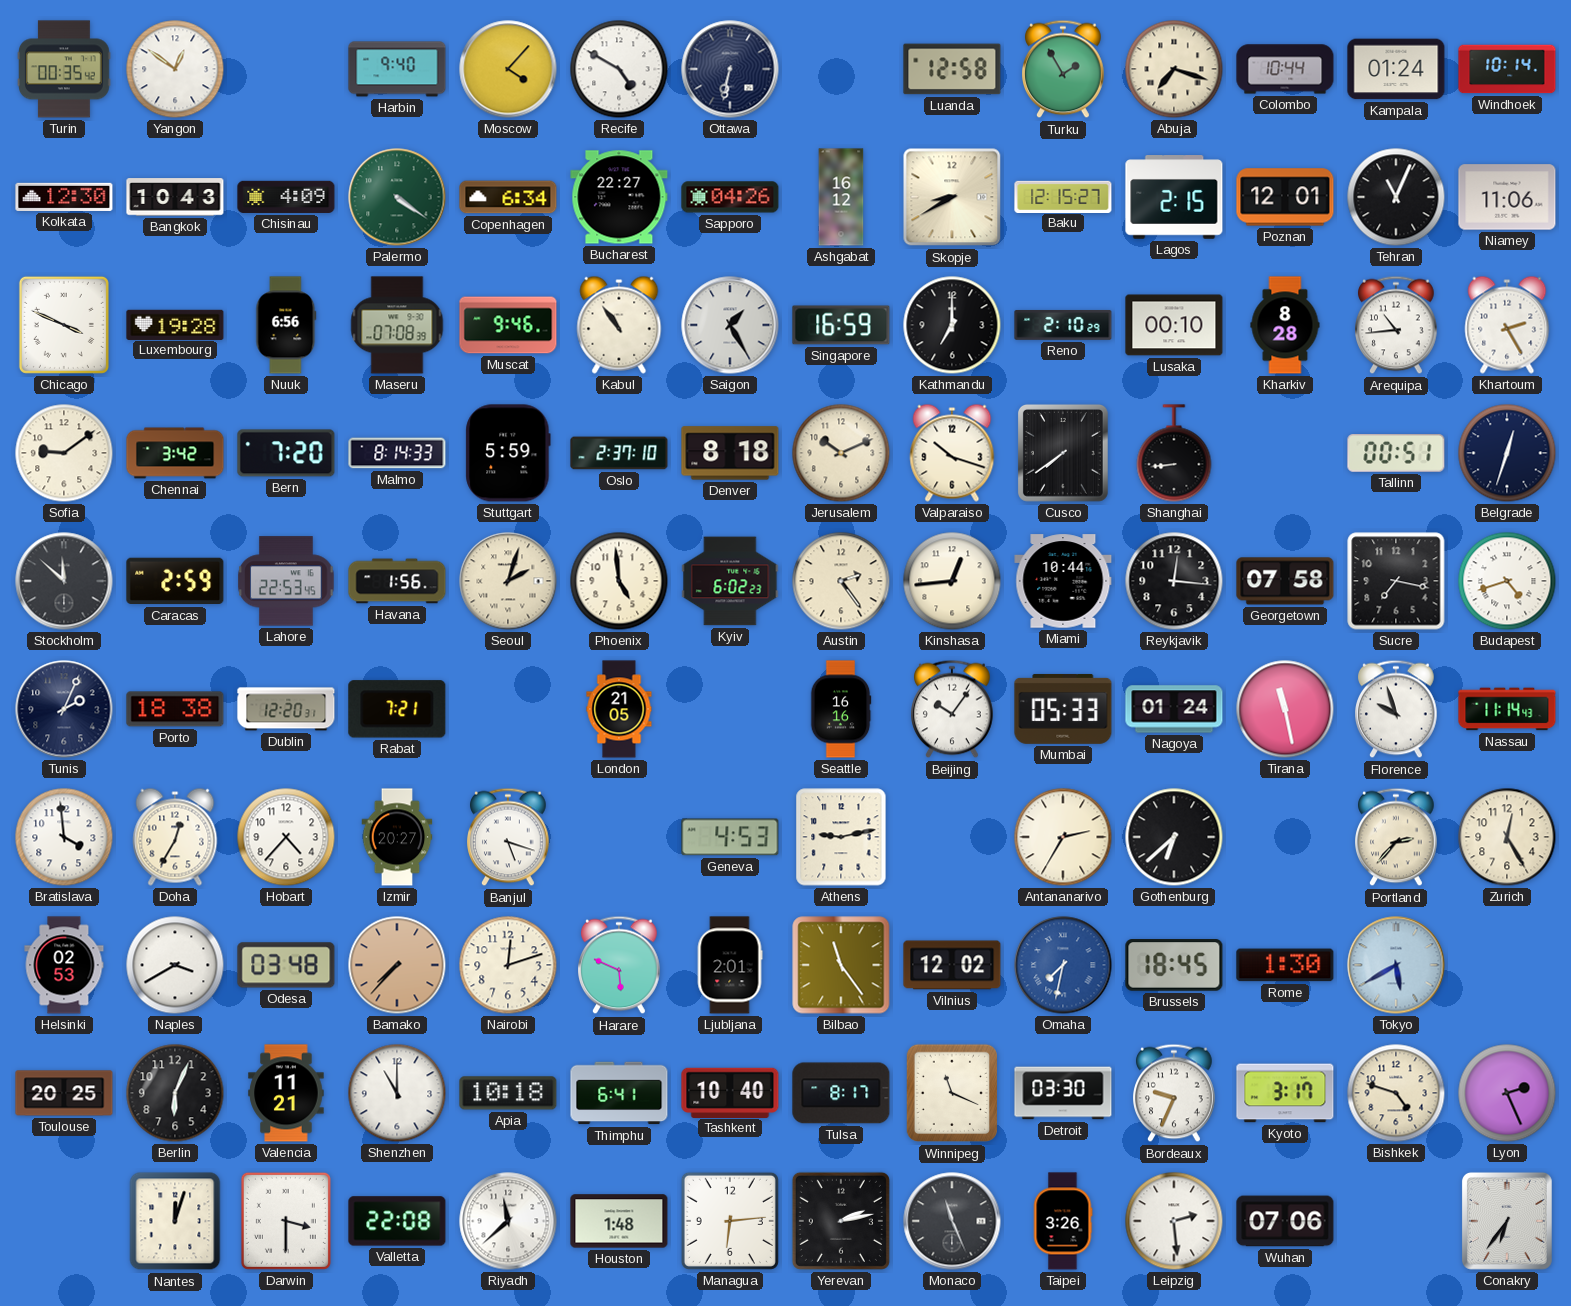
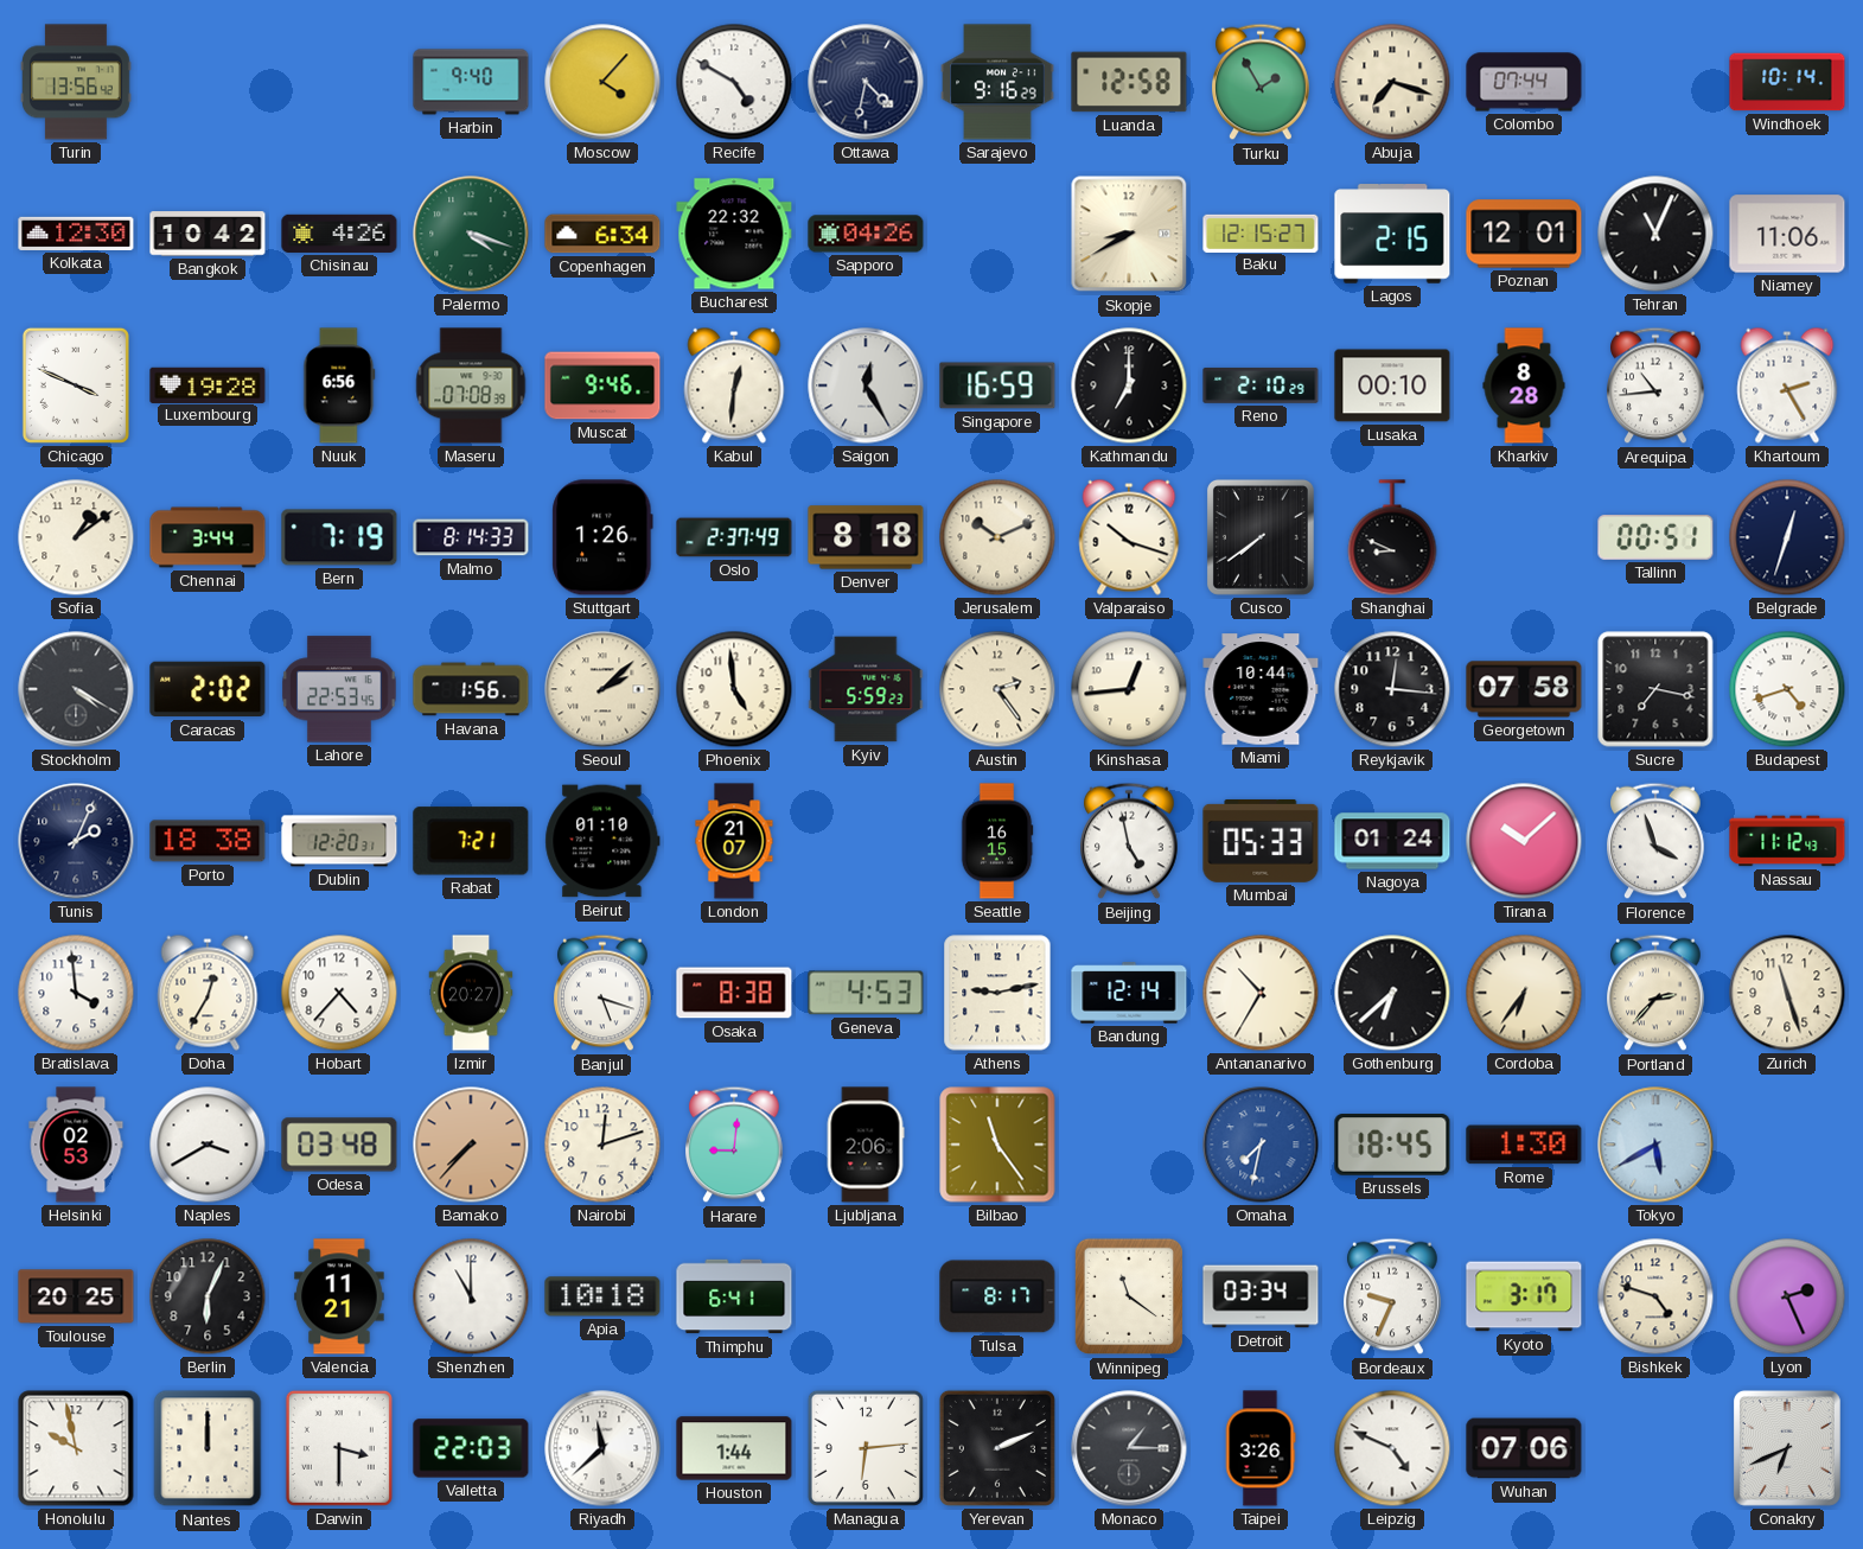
Turin: 00:35 -> 13:56
Yangon: 12:51 -> none
Ottawa: 6:32 -> 4:32
Sarajevo: none -> 9:16
Colombo: 10:44 -> 07:44
Kampala: 01:24 -> none
Bangkok: 10:43 -> 10:42
Chisinau: 4:09 -> 4:26
Palermo: 4:21 -> 4:18
Bucharest: 22:27 -> 22:32
Ashgabat: 16:12 -> none
Kabul: 10:54 -> 12:31
Saigon: 1:25 -> 12:25
Sofia: 9:09 -> 1:09
Chennai: 3:42 -> 3:44
Bern: 7:20 -> 7:19
Stuttgart: 5:59 -> 1:26
Oslo: 2:37:10 -> 2:37:49
Shanghai: 8:44 -> 8:49
Stockholm: 11:52 -> 4:20
Caracas: 2:59 -> 2:02
Seoul: 2:03 -> 2:08
Kyiv: 6:02 -> 5:59
Beirut: none -> 01:10
London: 21:05 -> 21:07
Seattle: 16:16 -> 16:15
Beijing: 10:06 -> 4:58
Tirana: 11:28 -> 10:08
Florence: 9:57 -> 3:57
Nassau: 11:14 -> 11:12
Osaka: none -> 8:38
Bandung: none -> 12:14
Antananarivo: 2:35 -> 10:35
Cordoba: none -> 6:36
Zurich: 12:25 -> 11:27
Harare: 5:49 -> 9:01
Ljubljana: 2:01 -> 2:06
Vilnius: 12:02 -> none
Tashkent: 10:40 -> none
Winnipeg: 11:19 -> 11:21
Detroit: 03:30 -> 03:34
Honolulu: none -> 9:58
Nantes: 12:03 -> 12:00
Valletta: 22:08 -> 22:03
Houston: 1:48 -> 1:44
Yerevan: 2:13 -> 2:11
Monaco: 11:26 -> 1:15
Leipzig: 2:29 -> 4:49
Conakry: 6:36 -> 6:41
